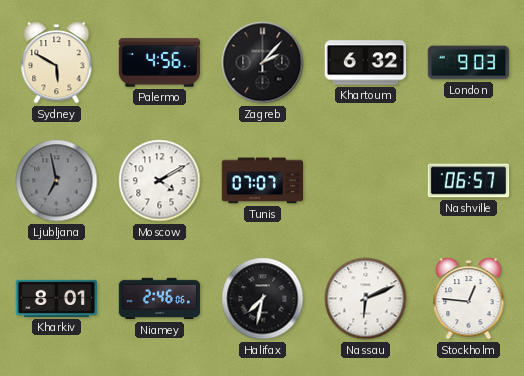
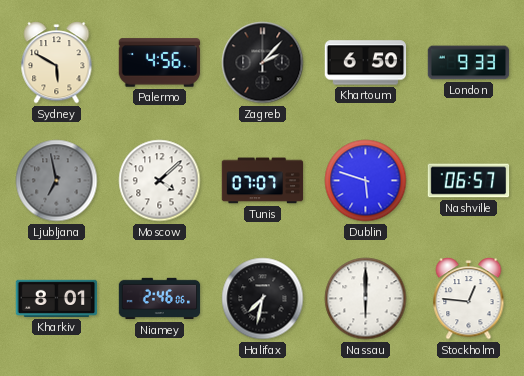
Khartoum: 6:32 -> 6:50
London: 9:03 -> 9:33
Moscow: 4:10 -> 4:08
Dublin: none -> 5:48
Nassau: 6:11 -> 6:00
